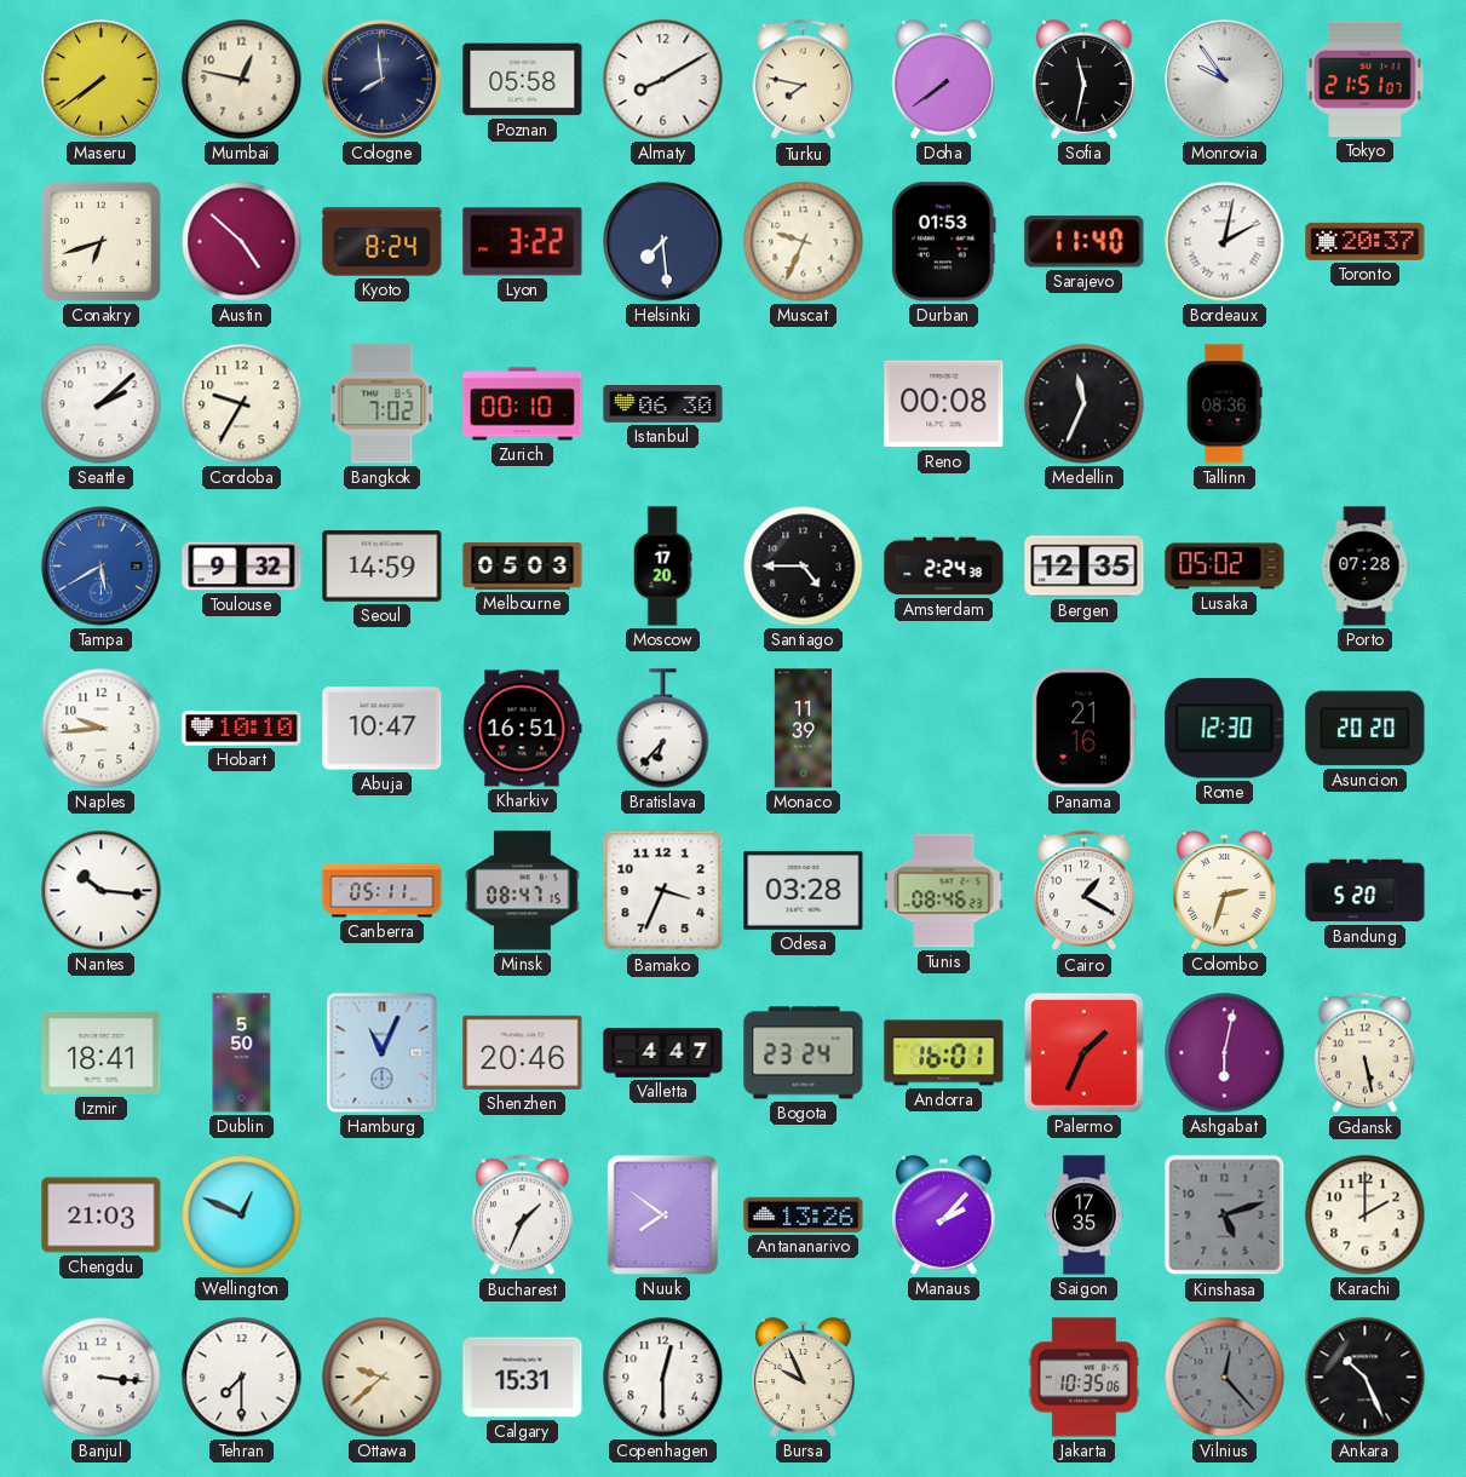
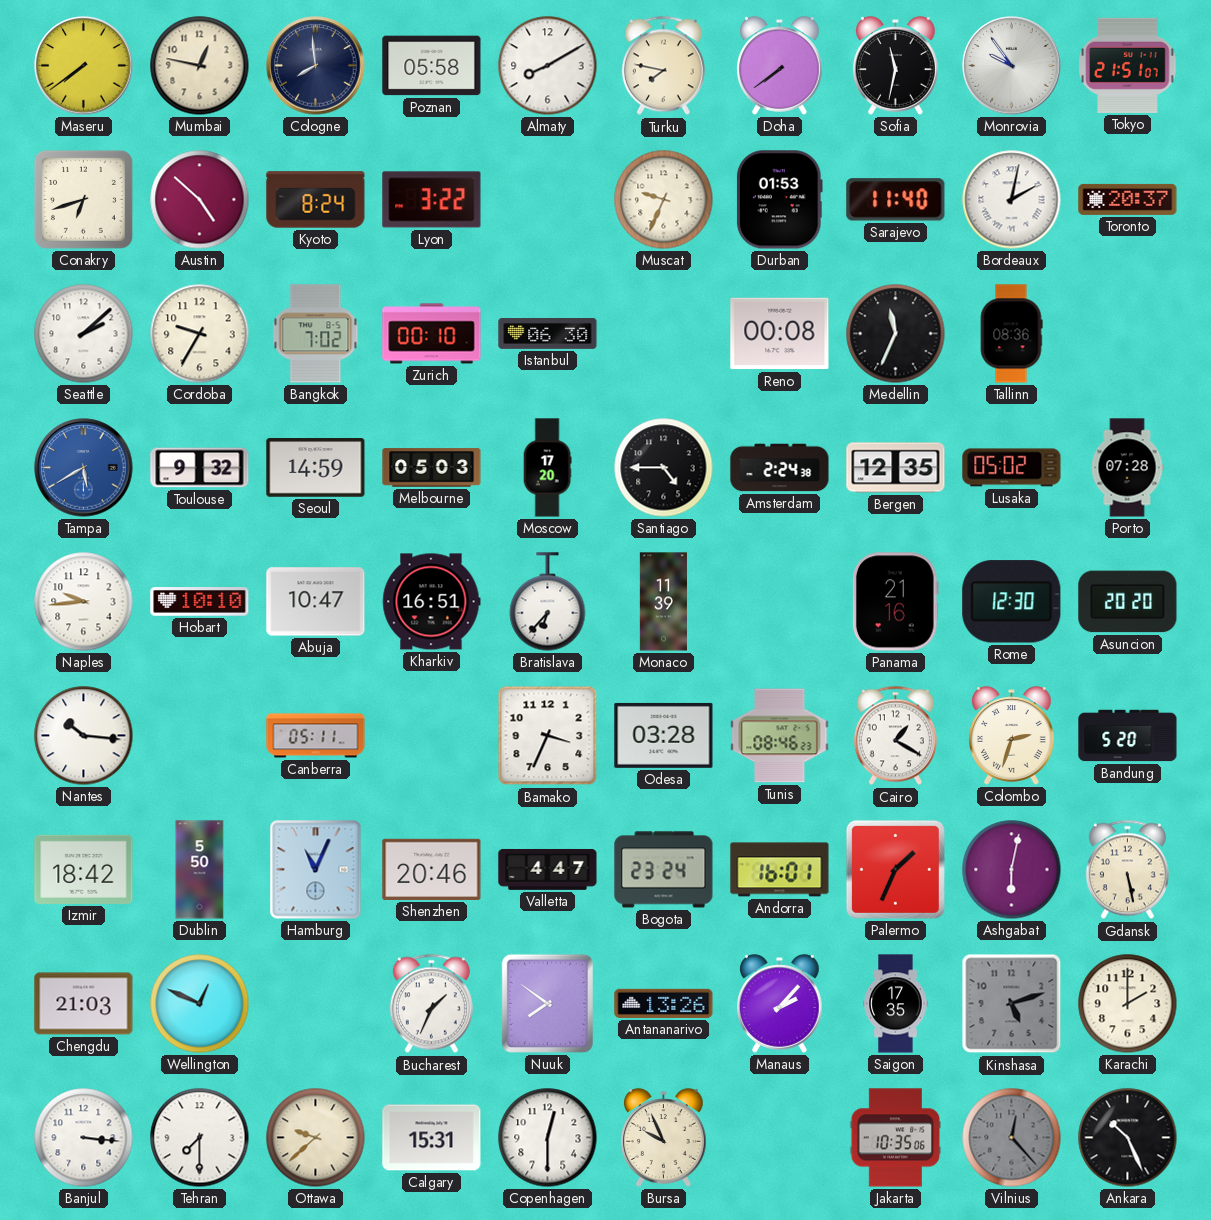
Helsinki: 7:29 -> none
Minsk: 08:47 -> none
Izmir: 18:41 -> 18:42
